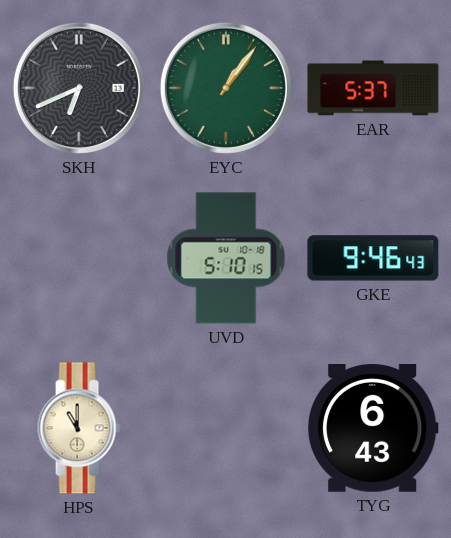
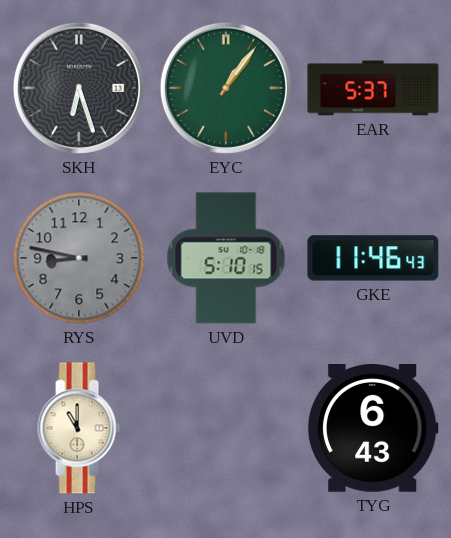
SKH: 6:41 -> 6:27
RYS: none -> 8:47
GKE: 9:46 -> 11:46
